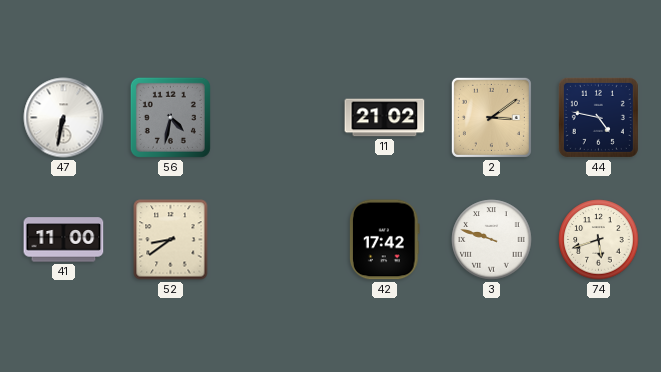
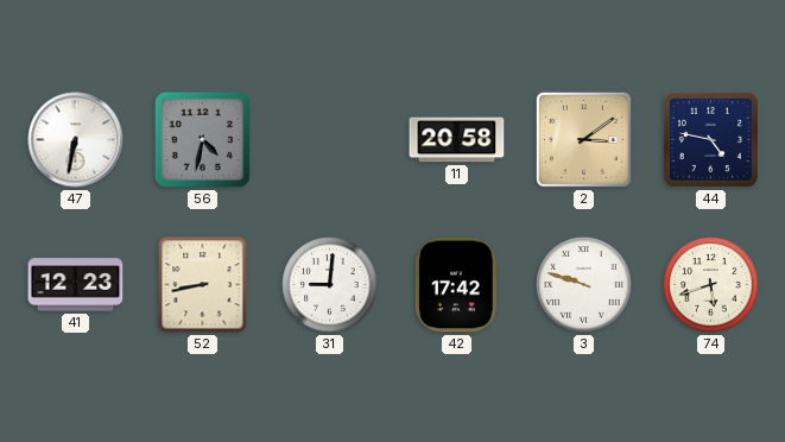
11: 21:02 -> 20:58
41: 11:00 -> 12:23
52: 8:39 -> 8:43
31: none -> 9:01
